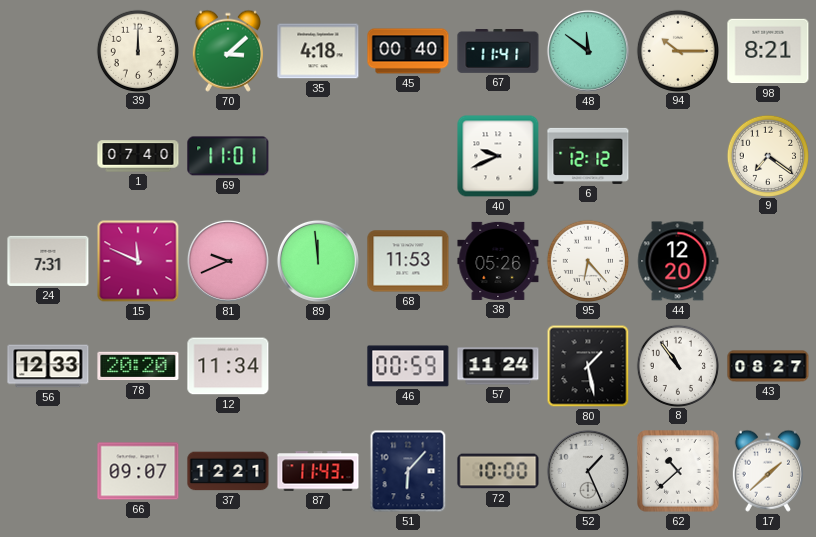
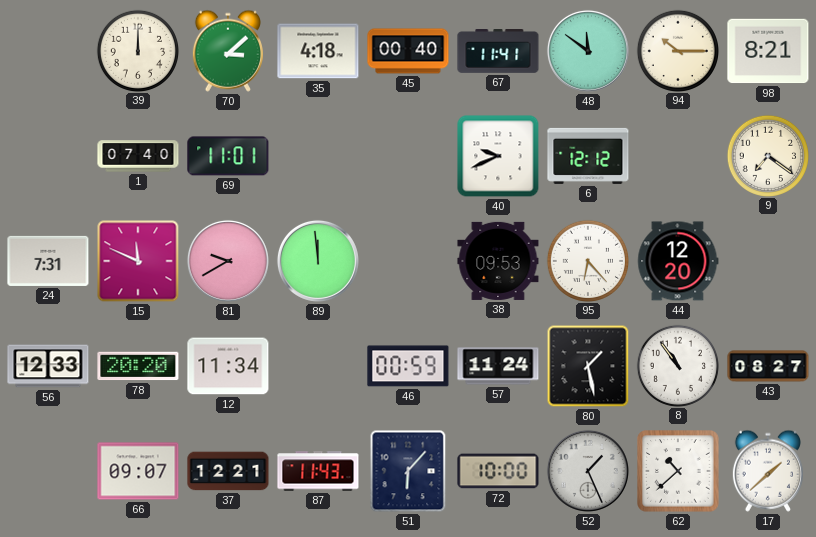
81: 9:41 -> 9:40
68: 11:53 -> none
38: 05:26 -> 09:53
